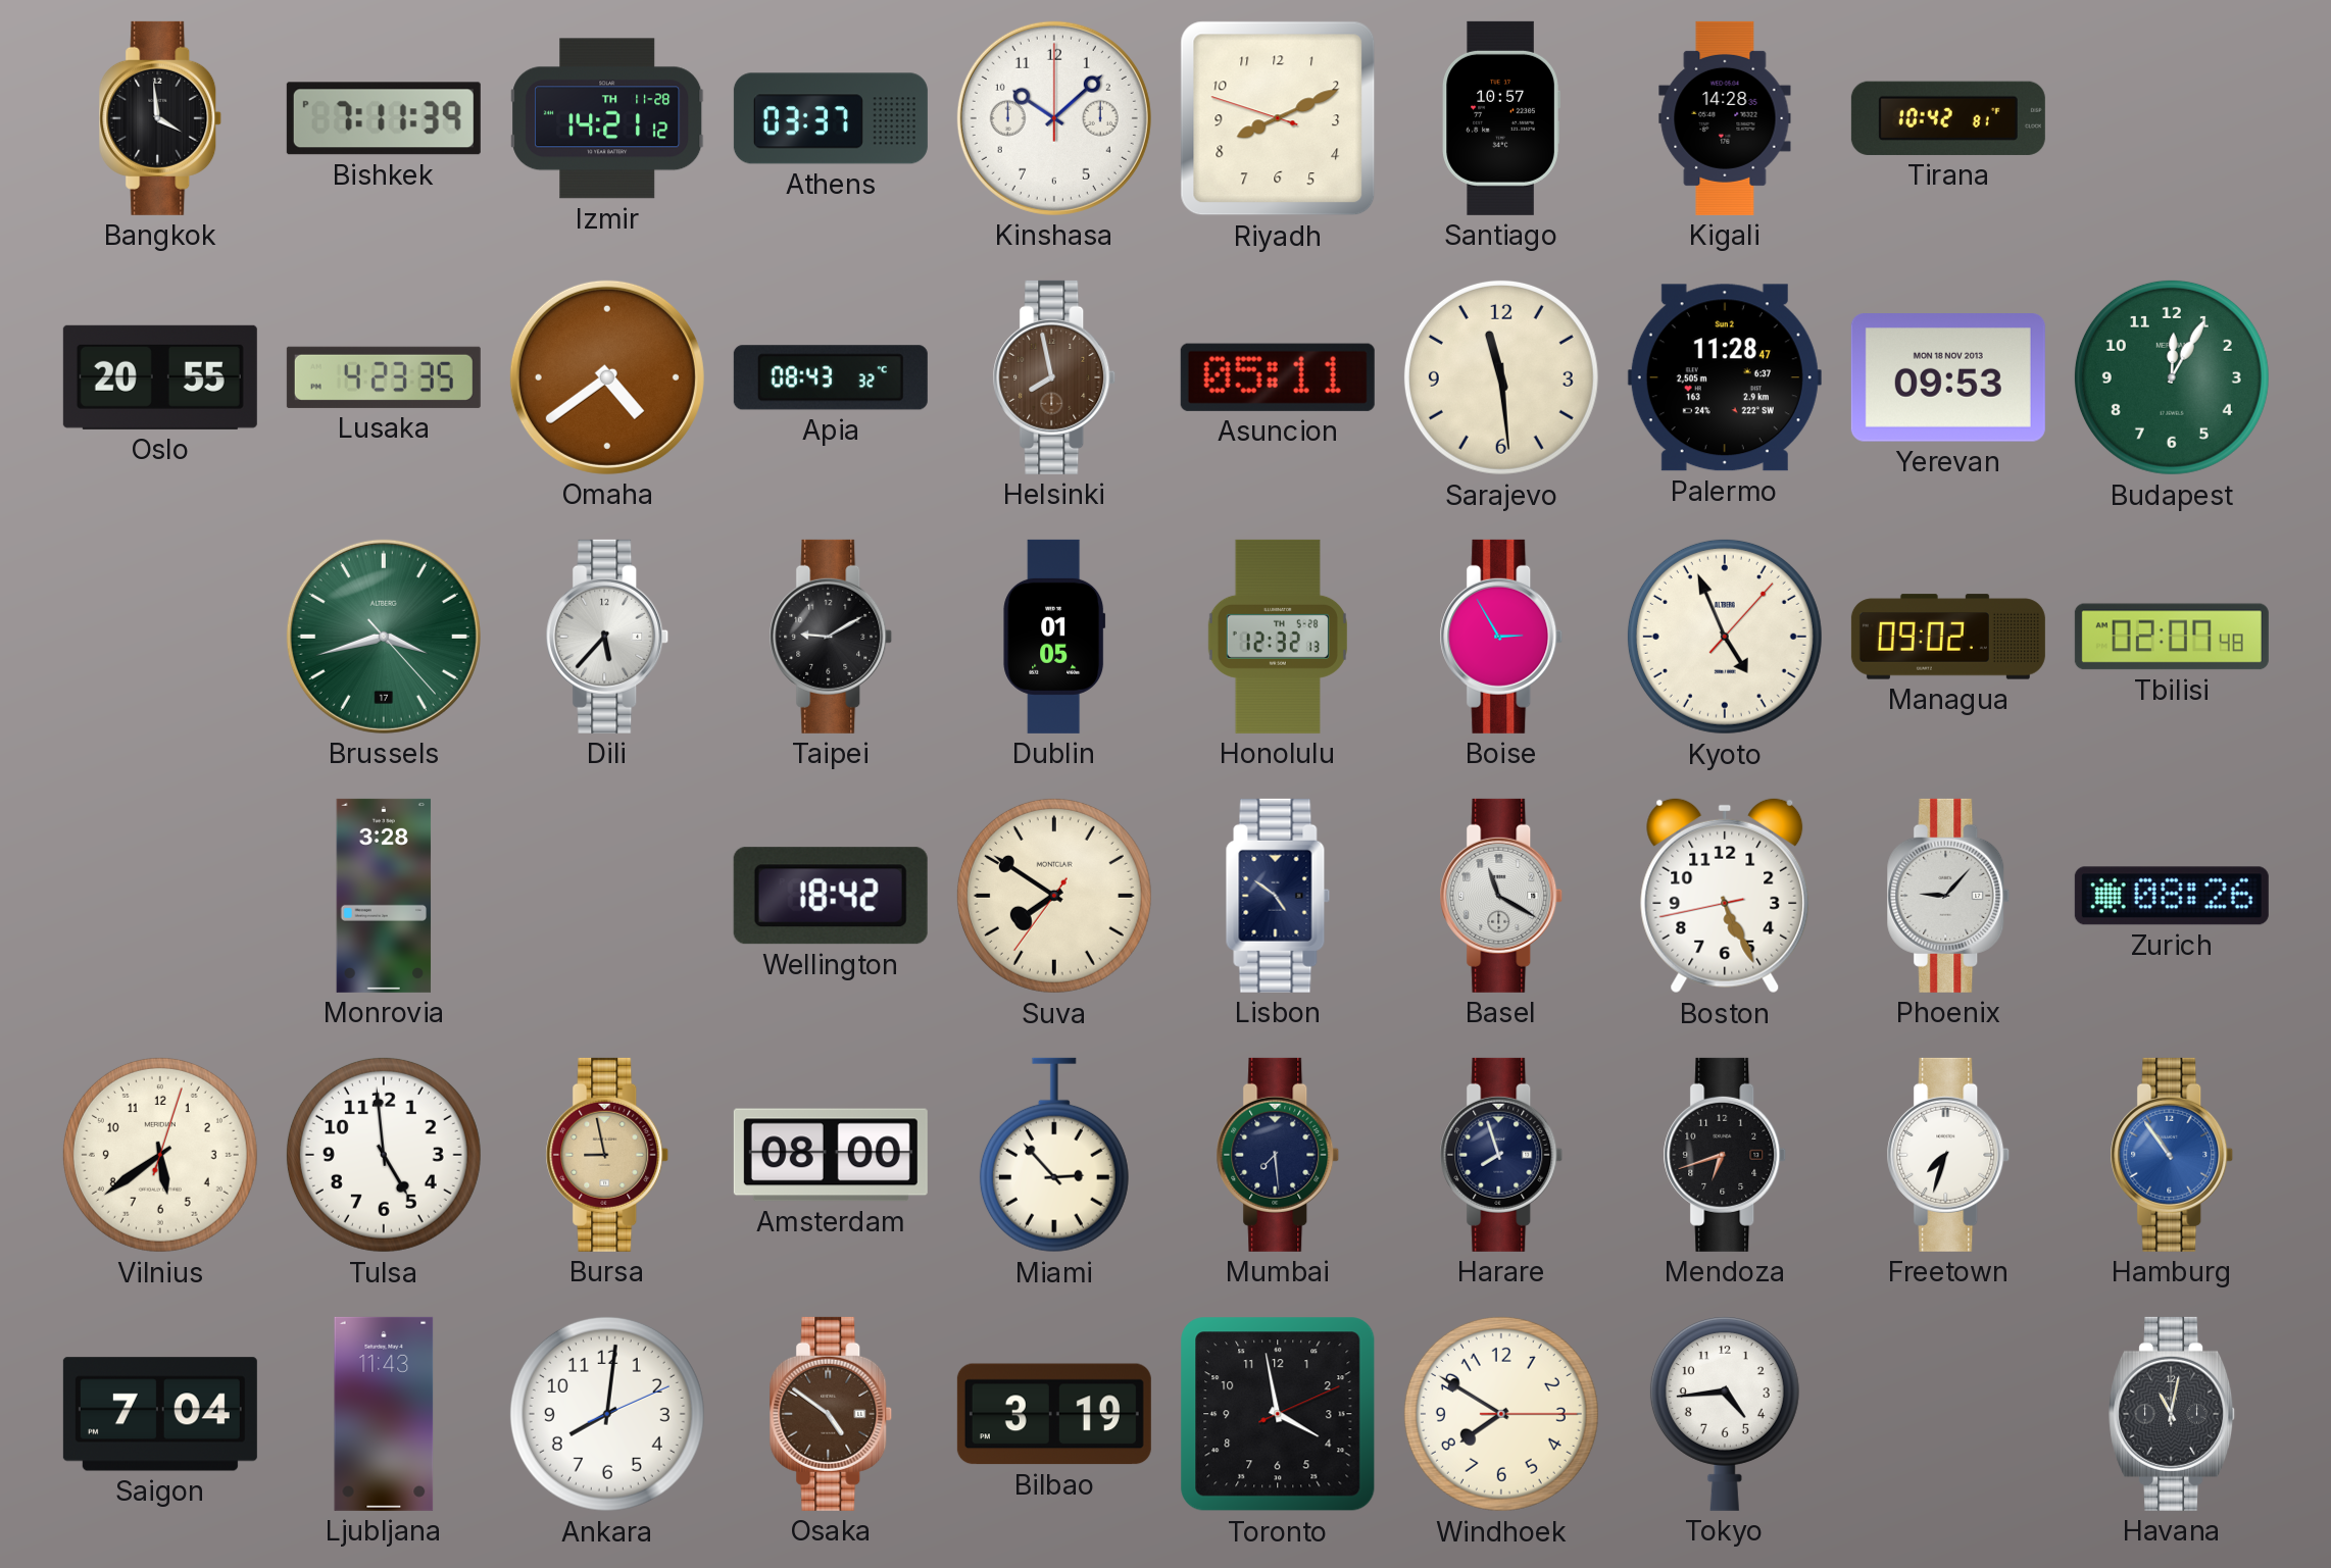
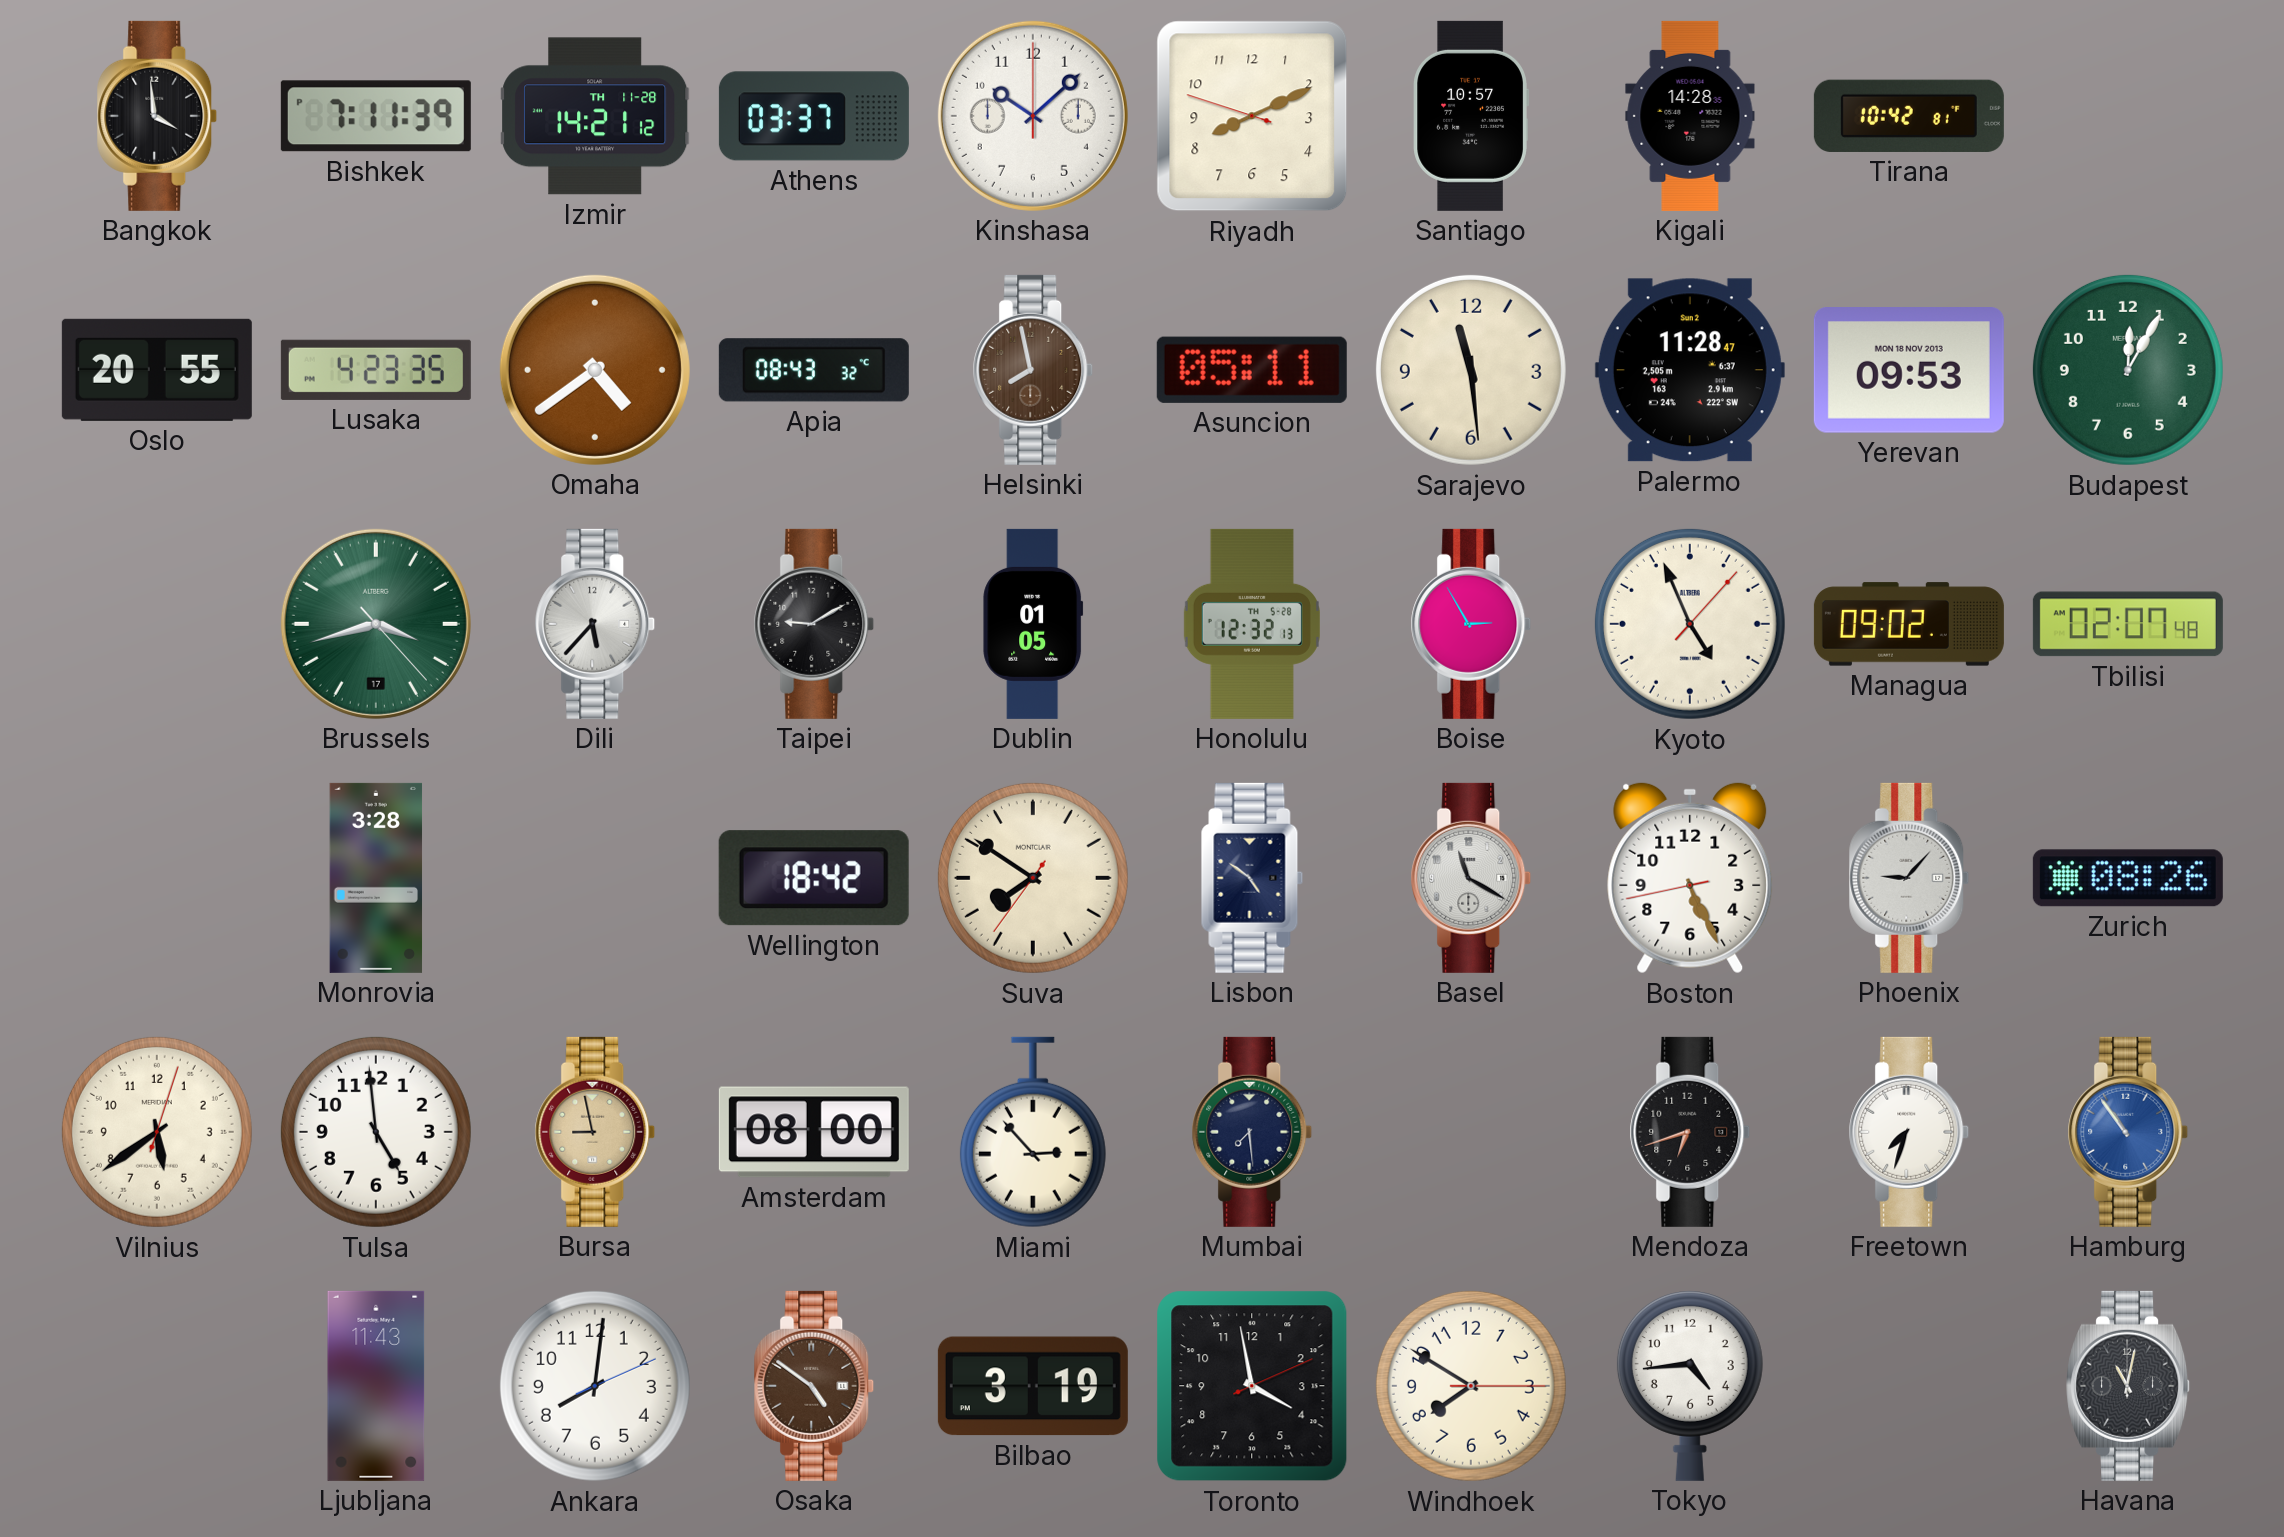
Harare: 7:57 -> none
Saigon: 7:04 -> none
